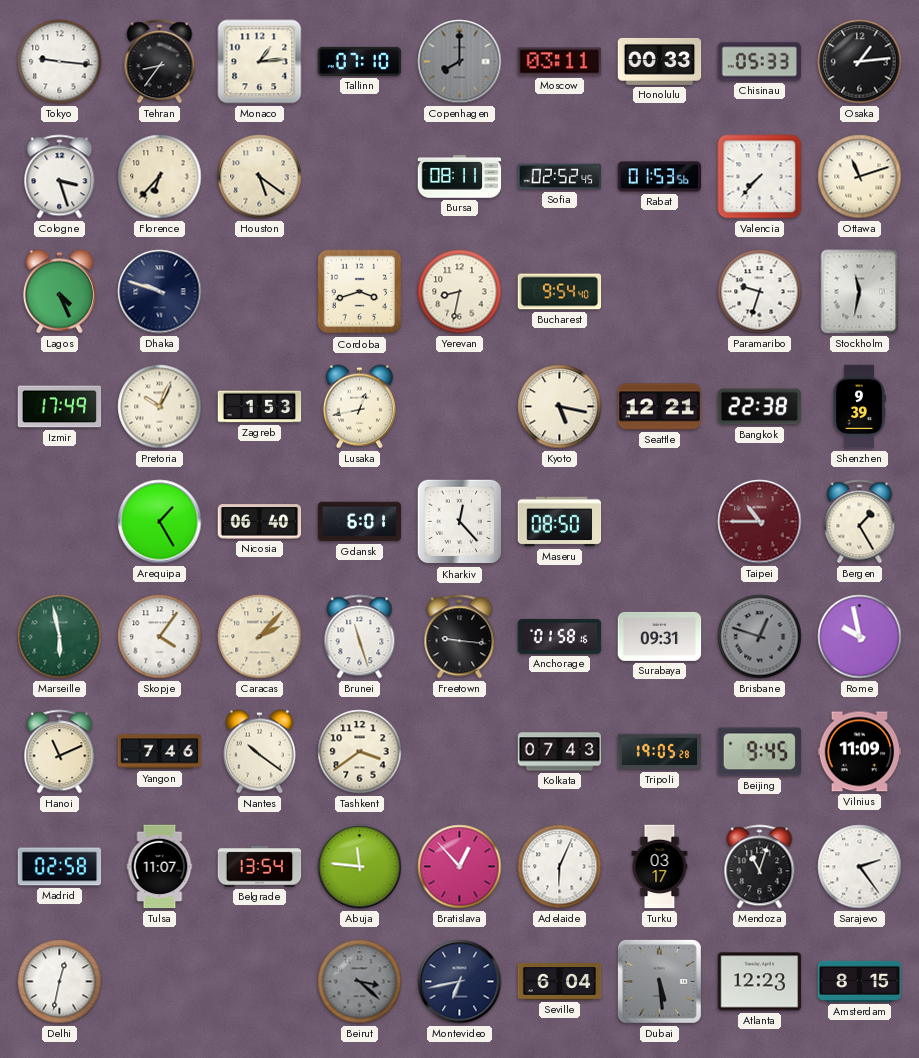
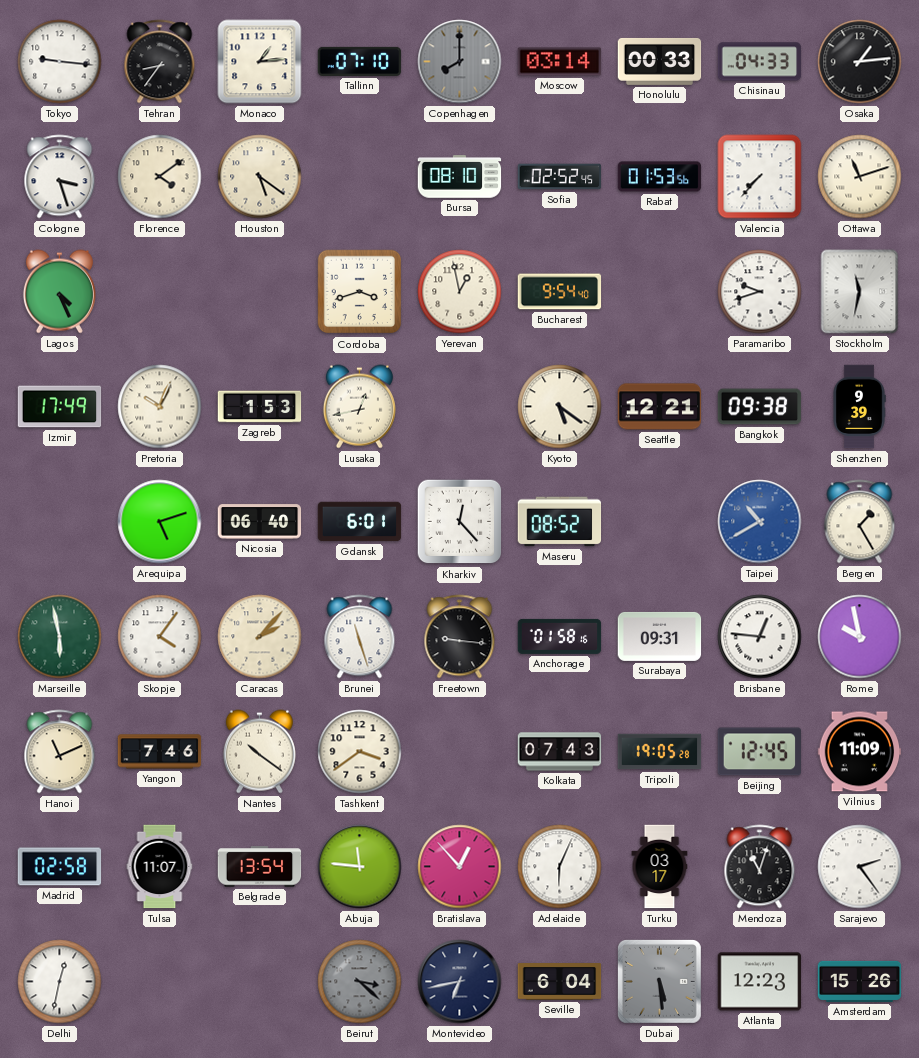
Moscow: 03:11 -> 03:14
Chisinau: 05:33 -> 04:33
Florence: 6:37 -> 4:09
Bursa: 08:11 -> 08:10
Dhaka: 9:48 -> none
Yerevan: 8:32 -> 12:58
Paramaribo: 9:33 -> 9:42
Kyoto: 5:17 -> 5:21
Bangkok: 22:38 -> 09:38
Arequipa: 1:25 -> 5:12
Maseru: 08:50 -> 08:52
Taipei: 10:45 -> 10:40
Taipei dial: burgundy -> blue
Brisbane: 12:48 -> 12:46
Brisbane dial: grey -> white
Beijing: 9:45 -> 12:45
Amsterdam: 8:15 -> 15:26
